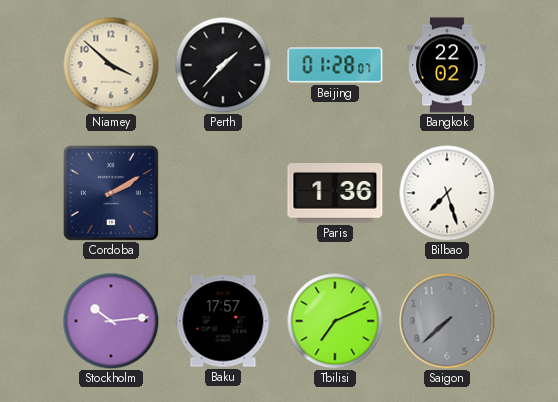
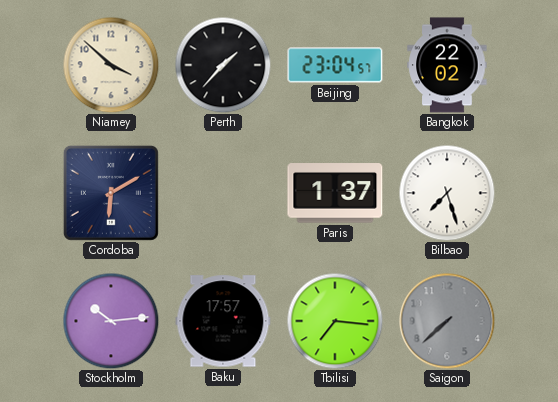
Beijing: 01:28 -> 23:04
Cordoba: 2:10 -> 6:10
Paris: 1:36 -> 1:37
Tbilisi: 7:11 -> 7:16
